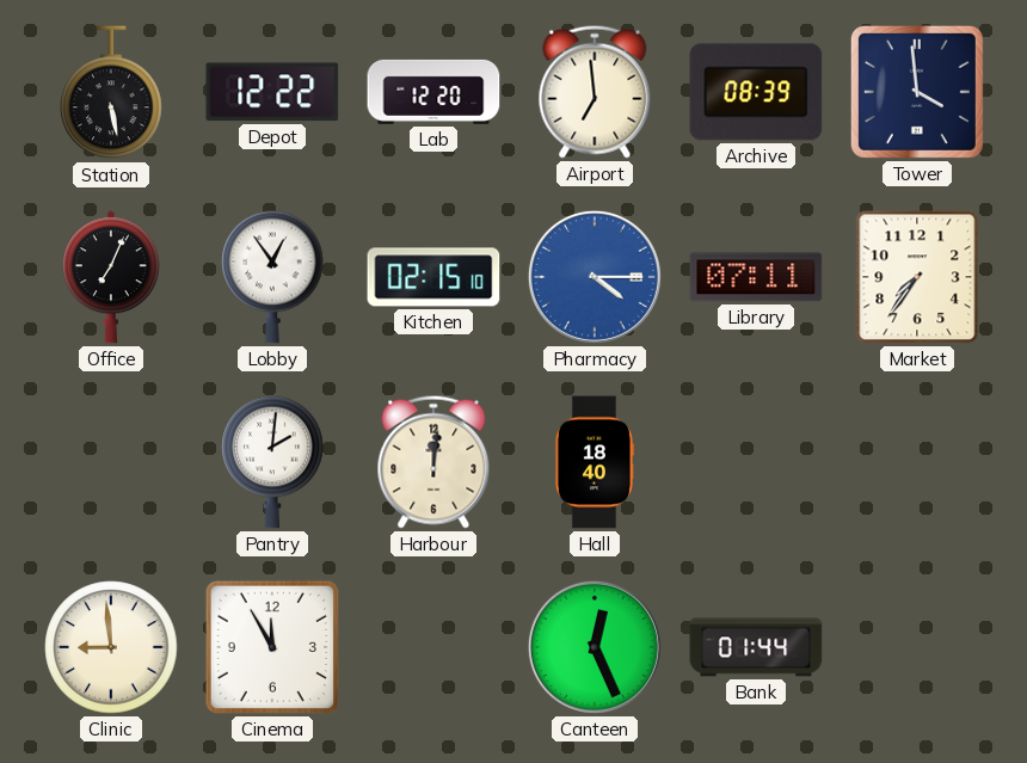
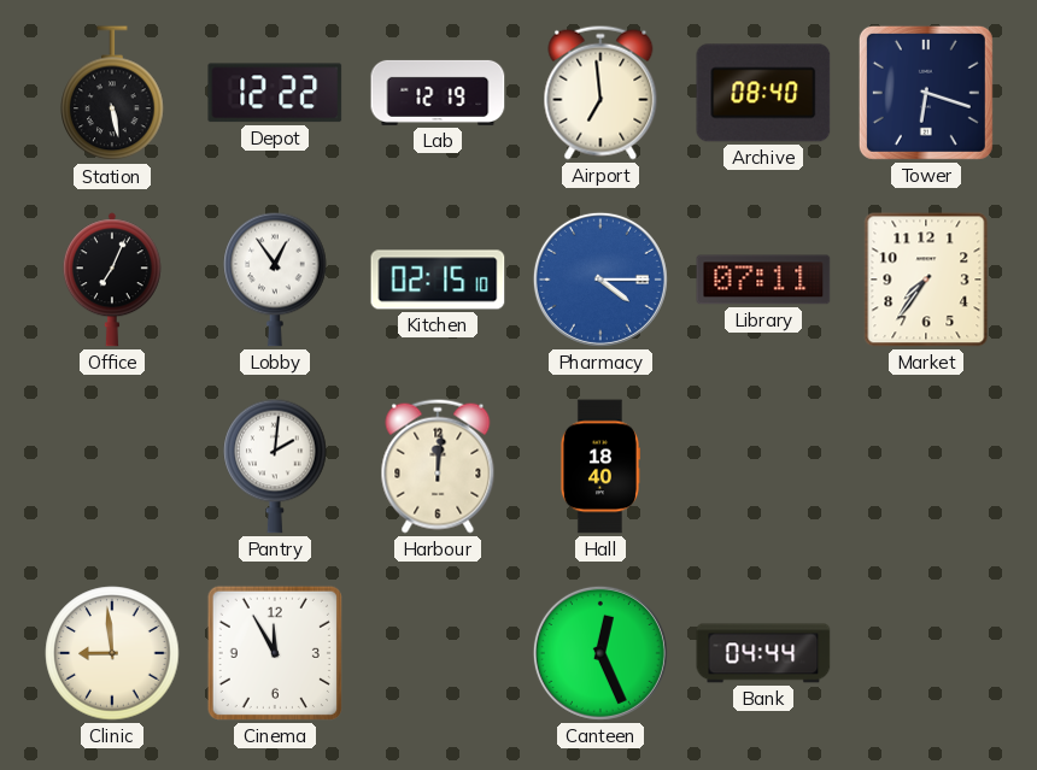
Lab: 12:20 -> 12:19
Archive: 08:39 -> 08:40
Tower: 3:59 -> 6:18
Bank: 01:44 -> 04:44
